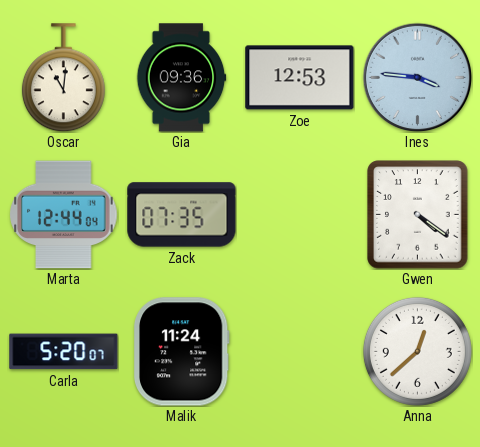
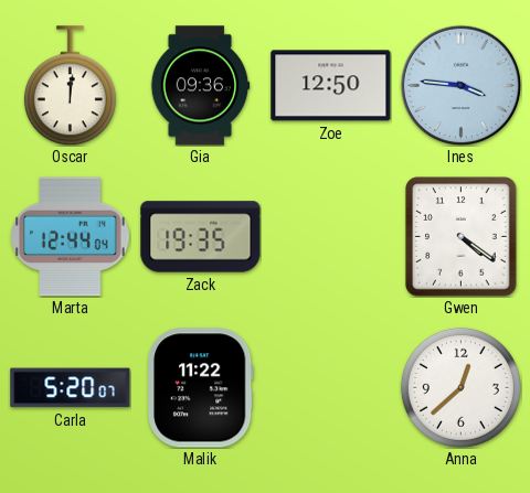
Oscar: 11:01 -> 12:01
Zoe: 12:53 -> 12:50
Zack: 07:35 -> 19:35
Malik: 11:24 -> 11:22
